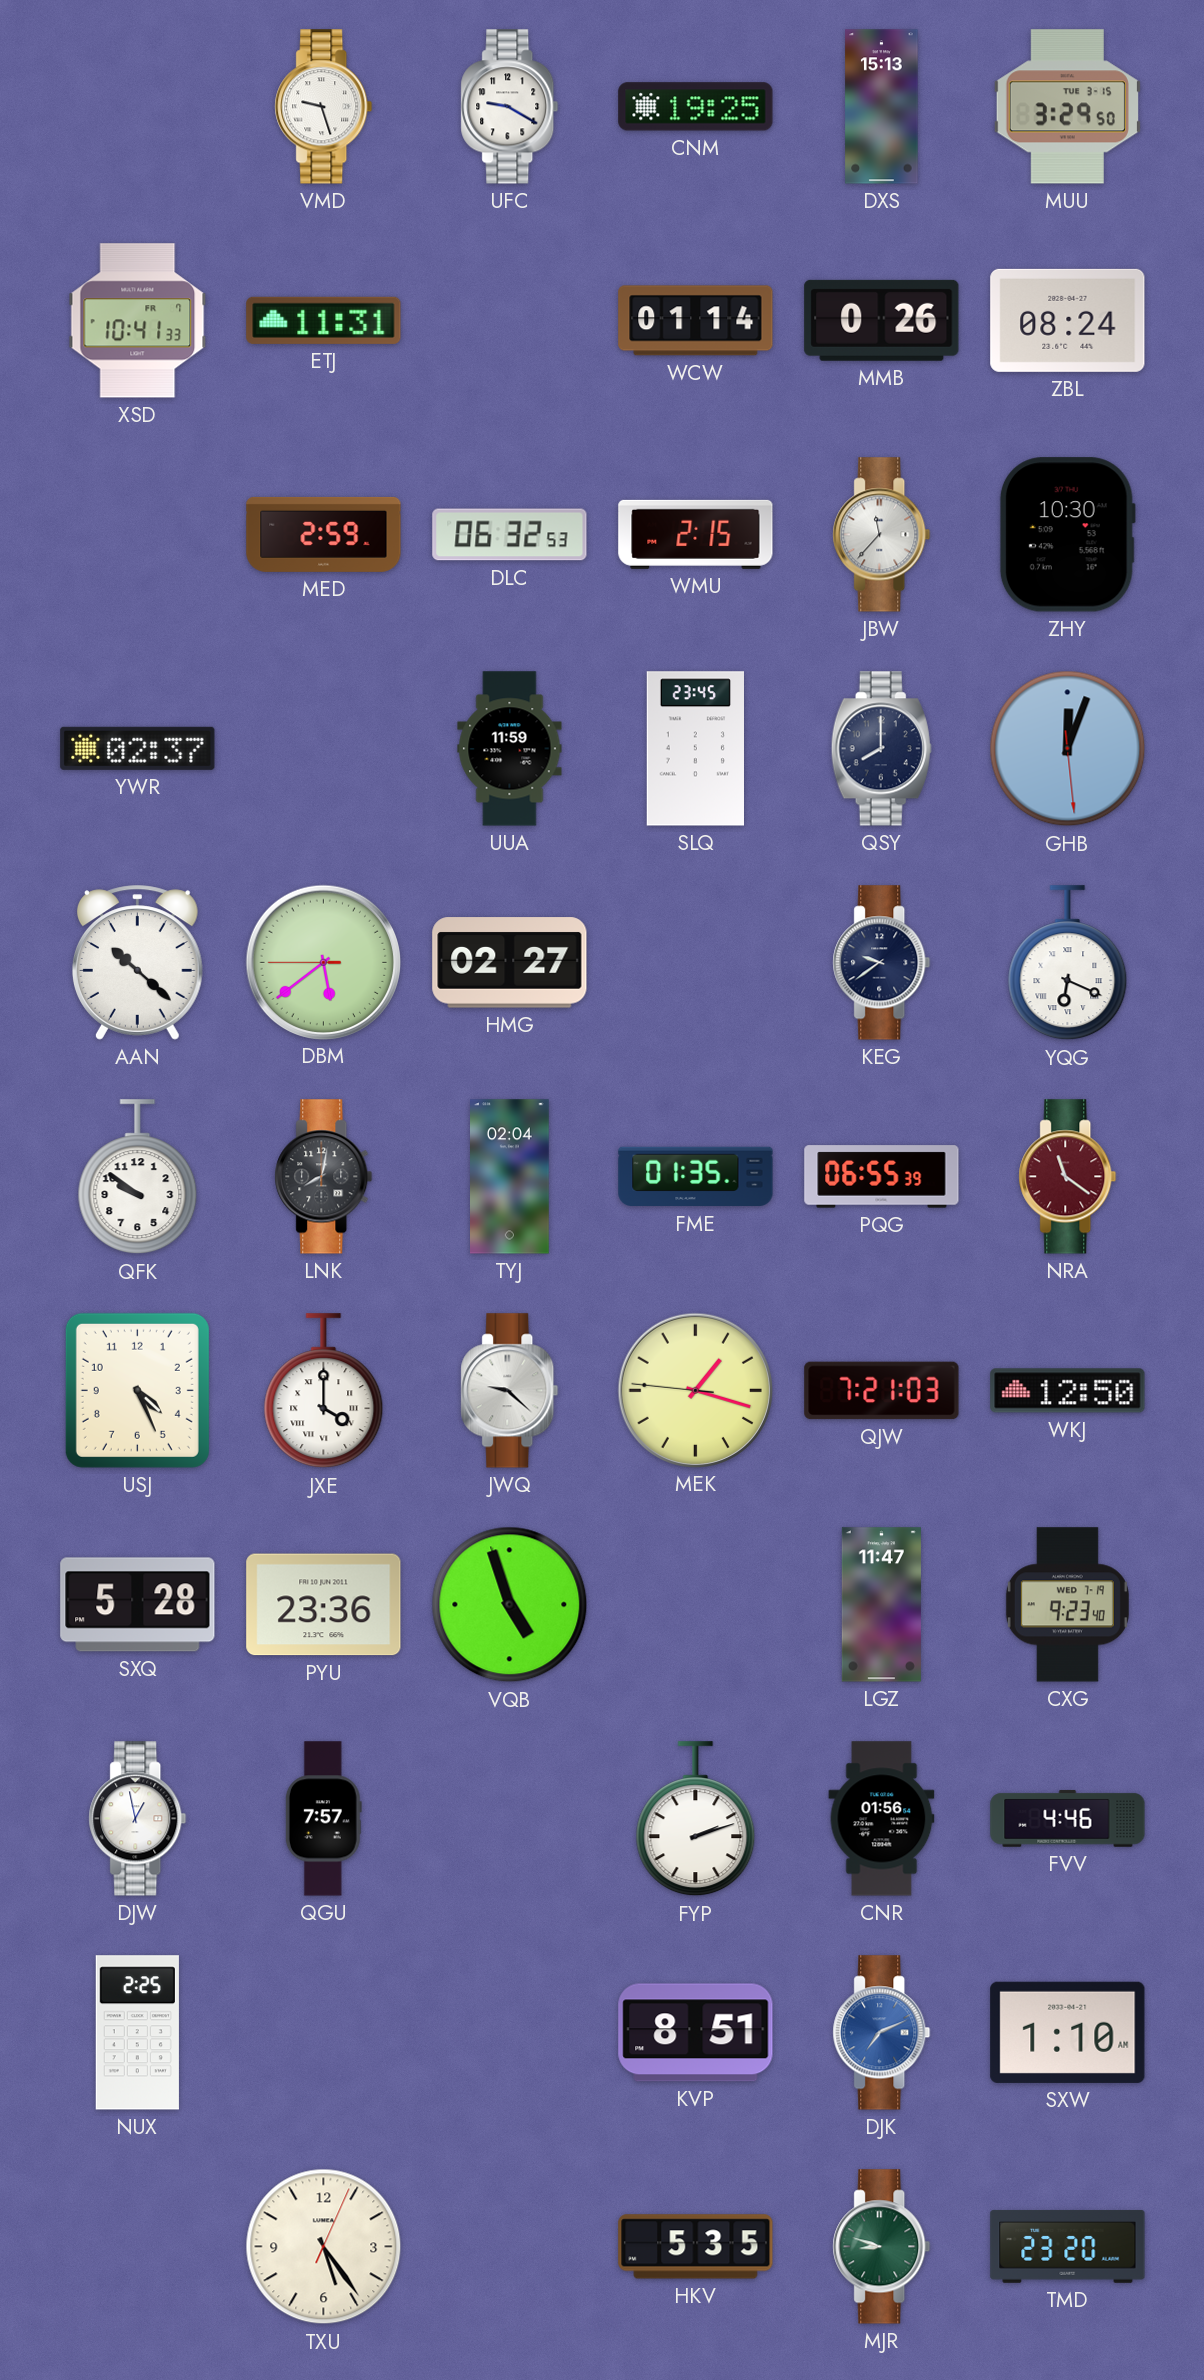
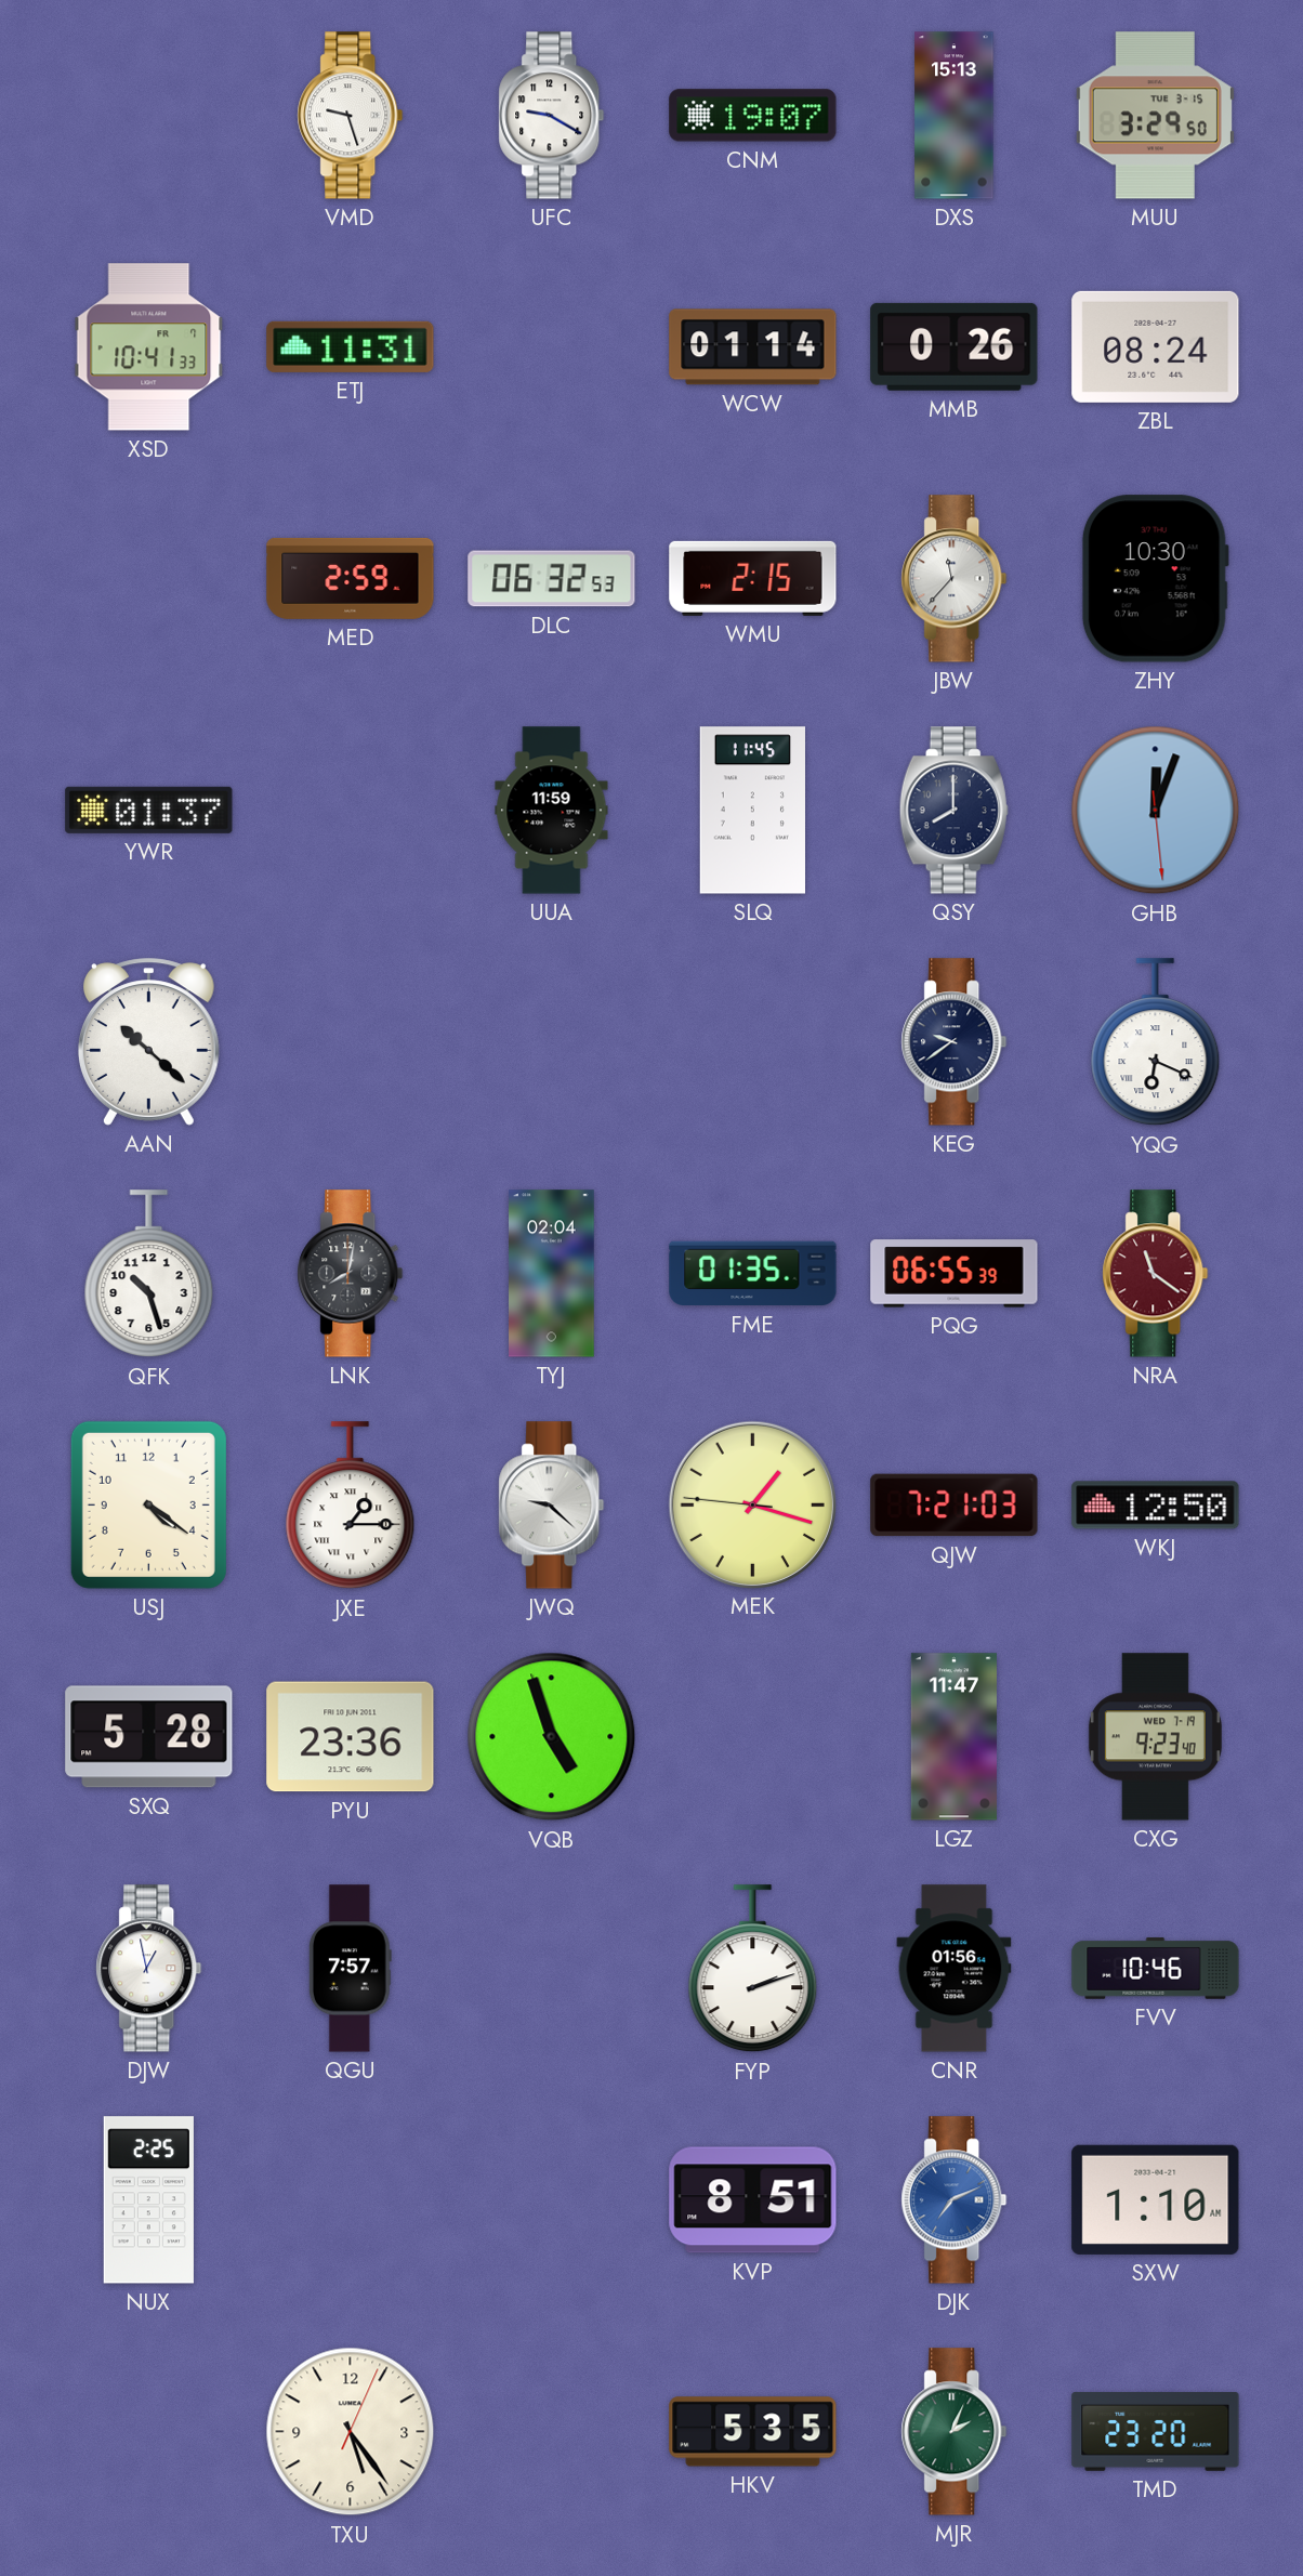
CNM: 19:25 -> 19:07
YWR: 02:37 -> 01:37
SLQ: 23:45 -> 11:45
DBM: 5:38 -> none
HMG: 02:27 -> none
QFK: 9:51 -> 10:27
USJ: 4:26 -> 4:21
JXE: 4:00 -> 1:15
FVV: 4:46 -> 10:46
MJR: 8:48 -> 2:04
